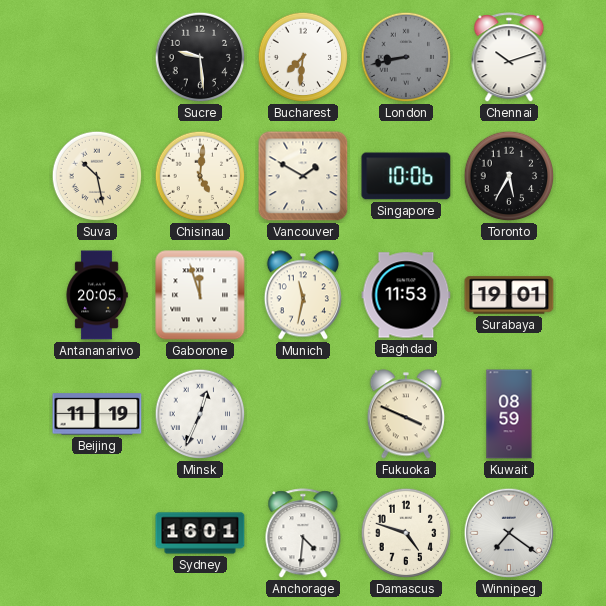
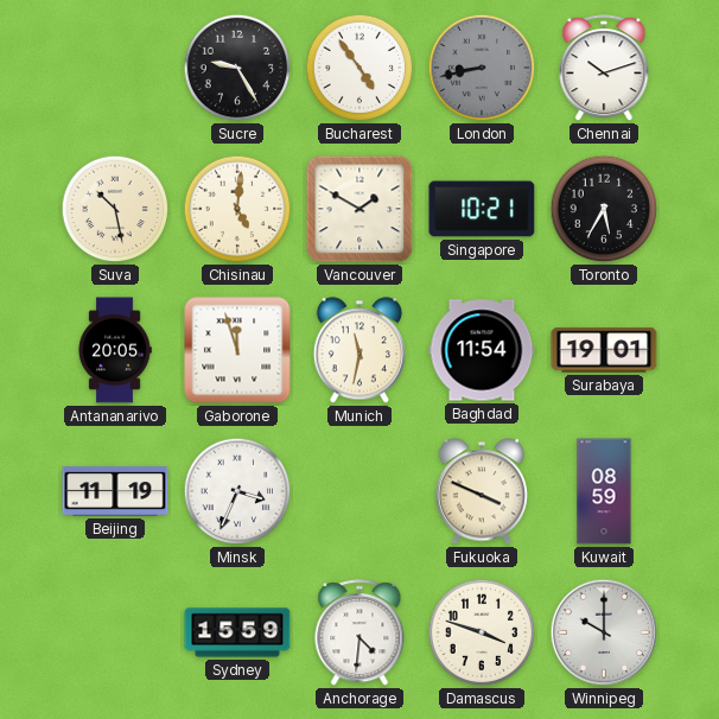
Sucre: 9:29 -> 9:25
Bucharest: 7:31 -> 4:54
Singapore: 10:06 -> 10:21
Baghdad: 11:53 -> 11:54
Minsk: 12:34 -> 3:34
Sydney: 16:01 -> 15:59
Damascus: 4:48 -> 3:48
Winnipeg: 7:21 -> 10:00
